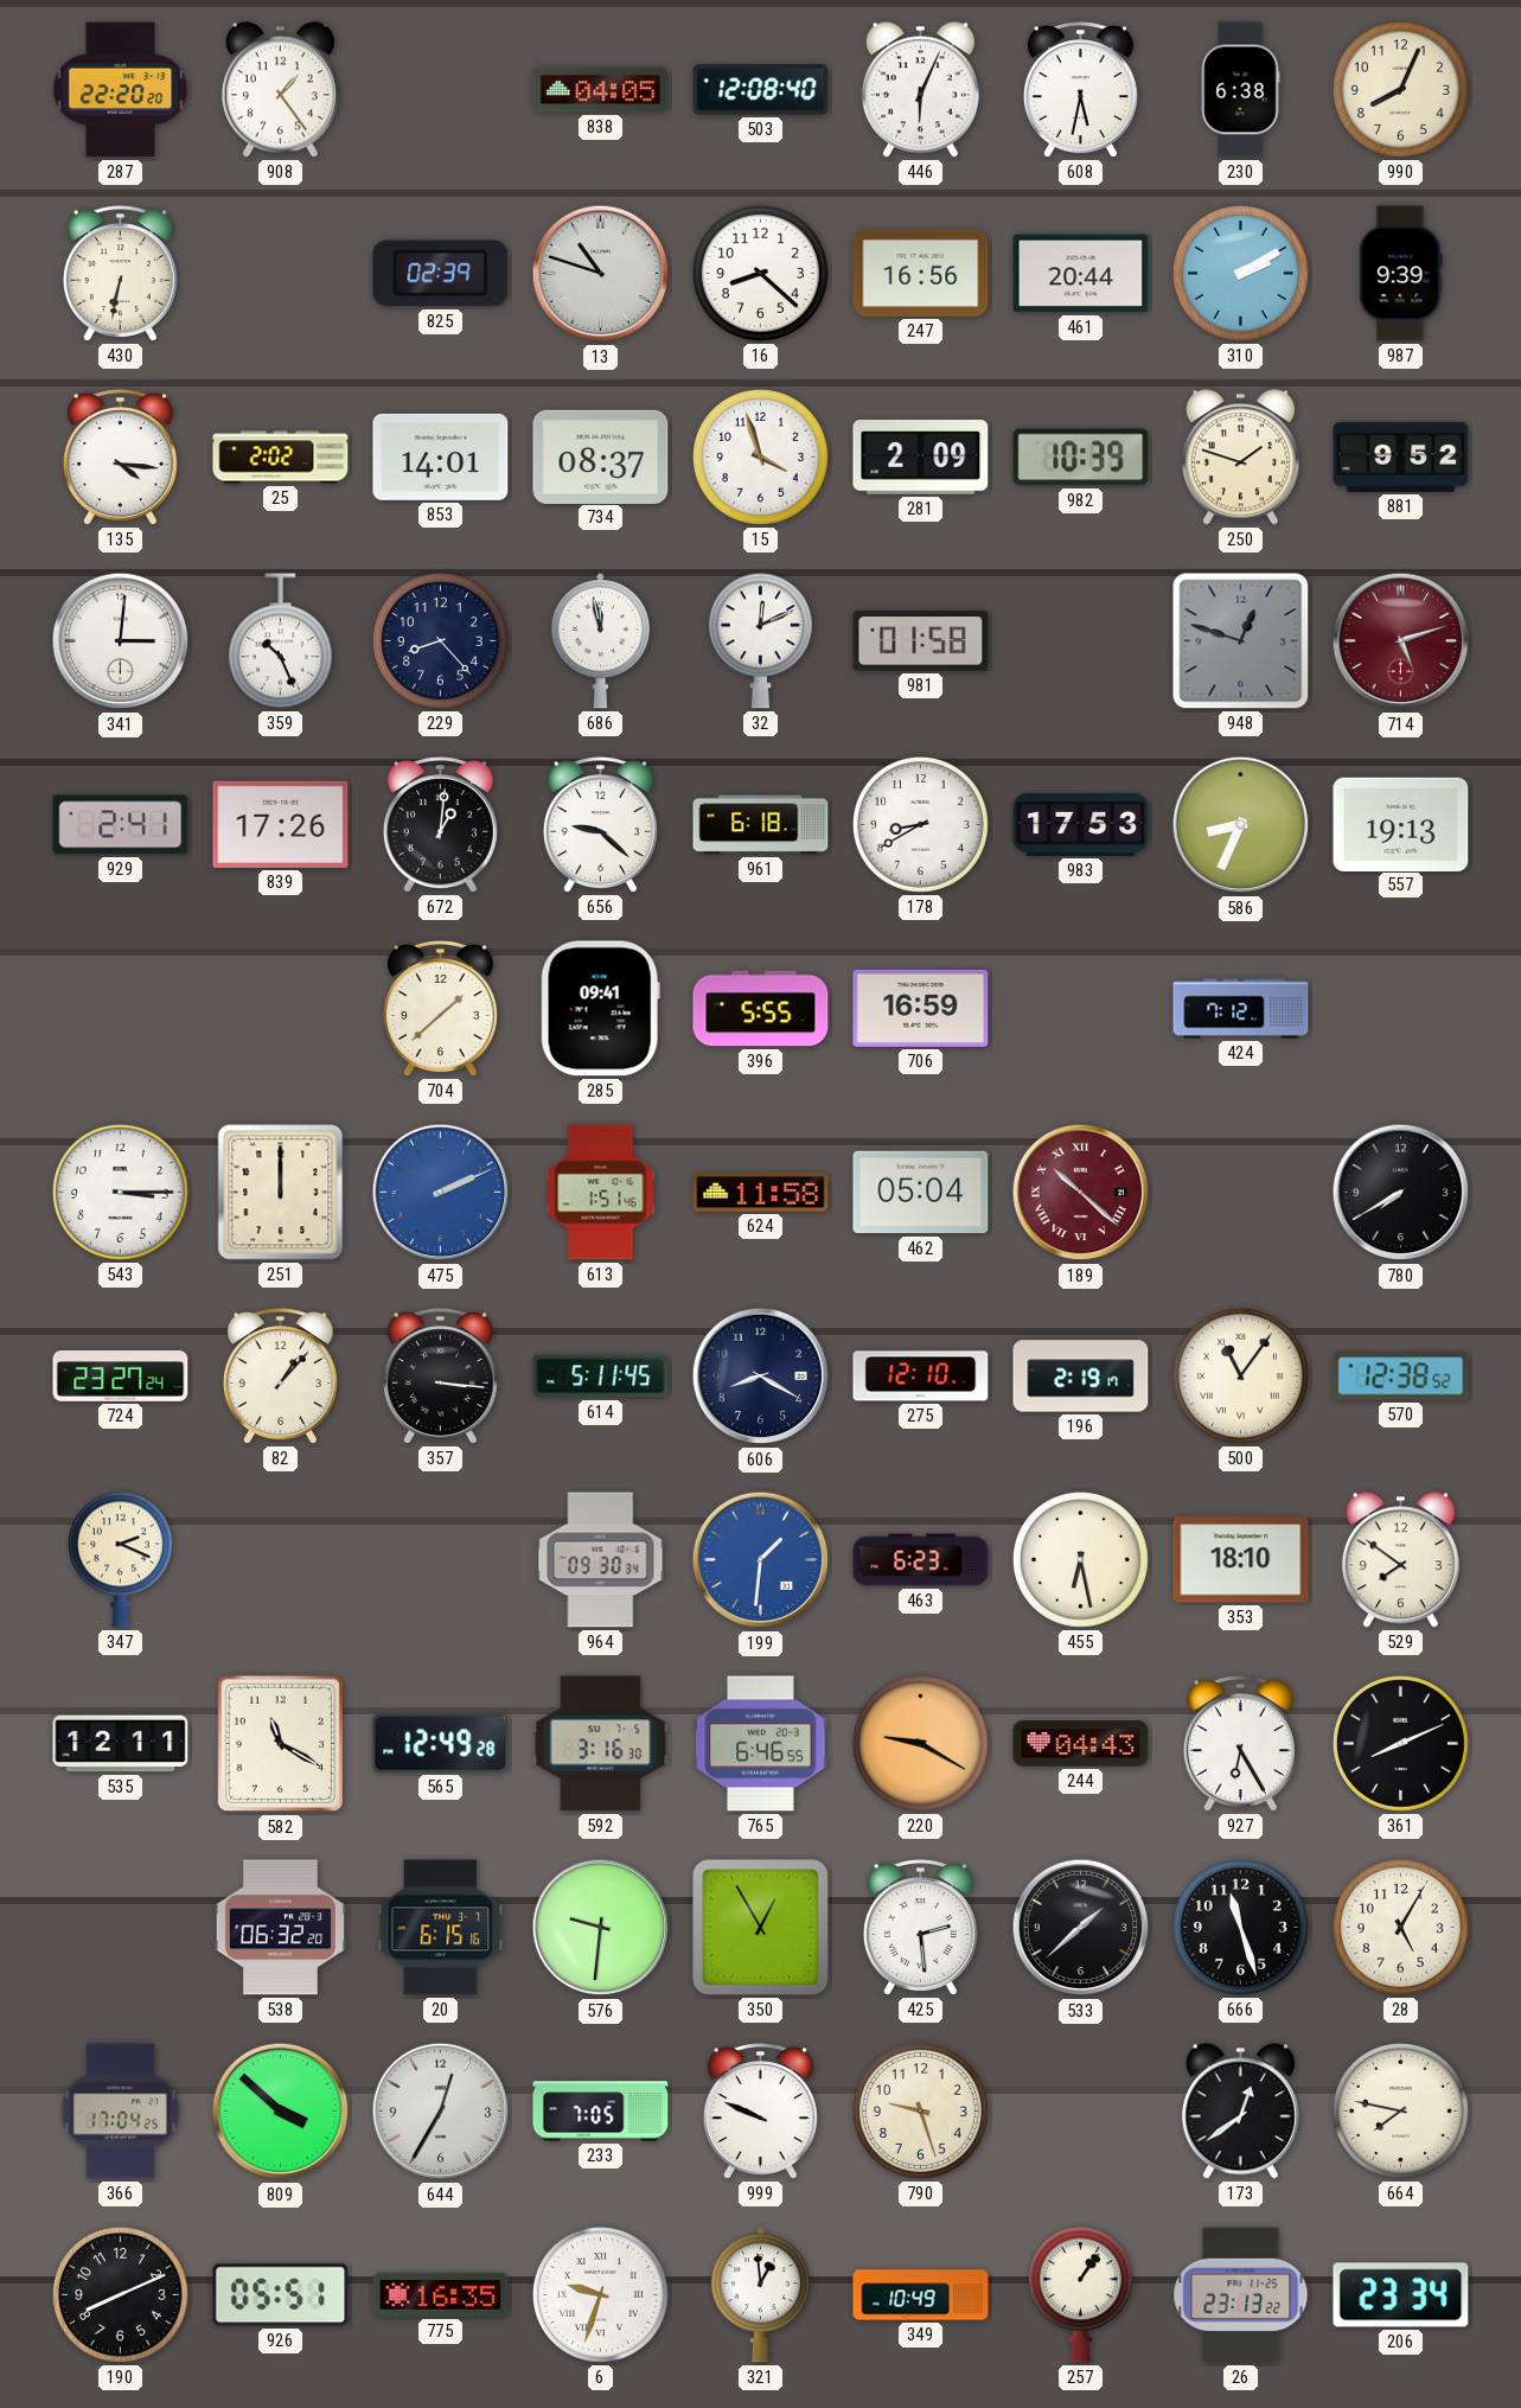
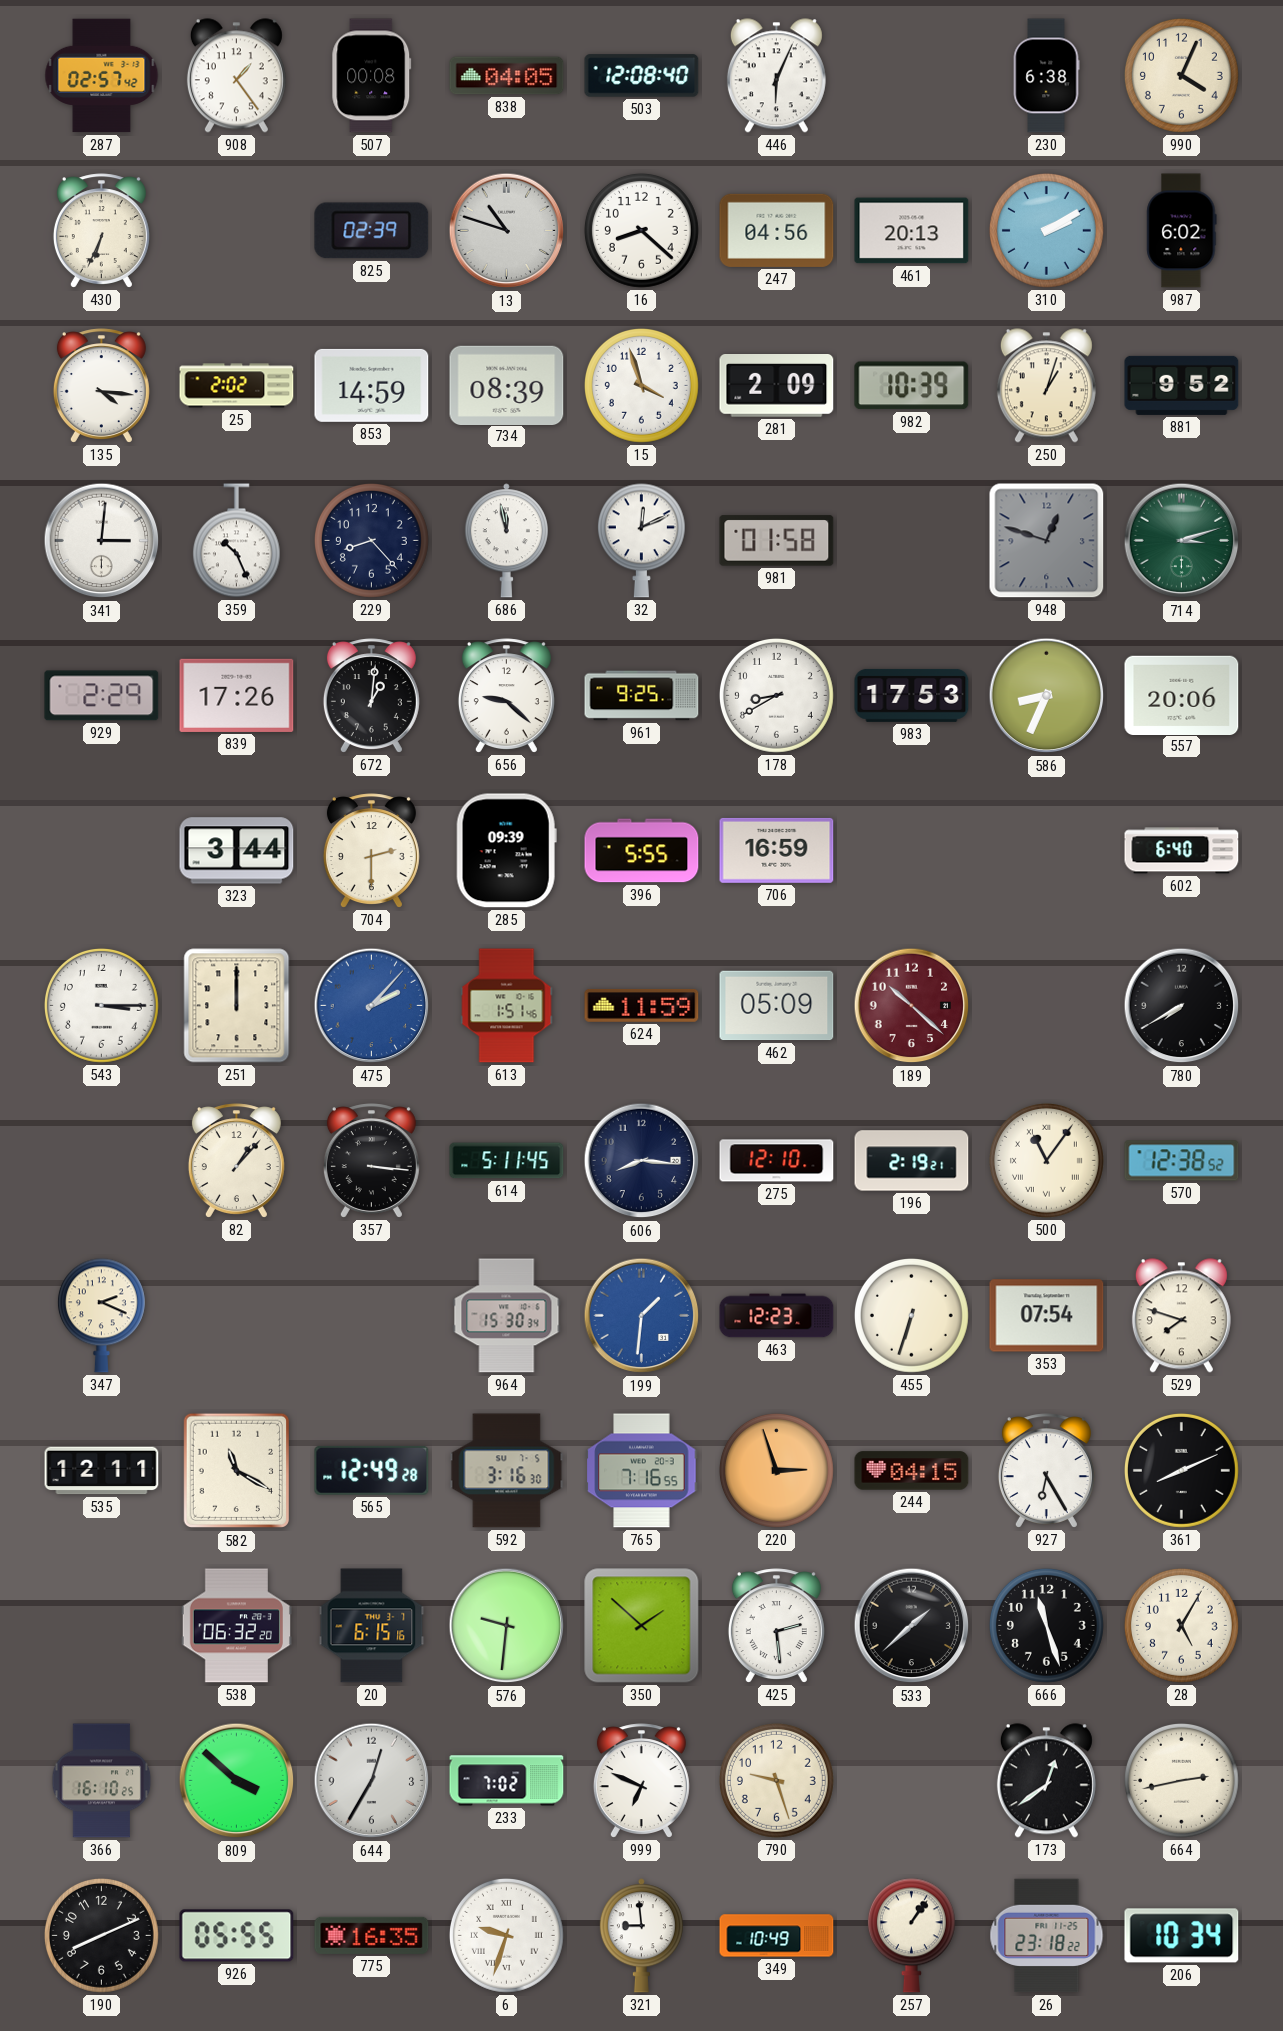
287: 22:20 -> 02:57
507: none -> 00:08
608: 5:32 -> none
990: 8:04 -> 4:04
430: 6:32 -> 6:34
247: 16:56 -> 04:56
461: 20:44 -> 20:13
987: 9:39 -> 6:02
853: 14:01 -> 14:59
734: 08:37 -> 08:39
250: 1:48 -> 1:03
714: 5:12 -> 3:12
714 dial: burgundy -> green
929: 2:41 -> 2:29
961: 6:18 -> 9:25
557: 19:13 -> 20:06
323: none -> 3:44
704: 1:38 -> 2:30
285: 09:41 -> 09:39
424: 7:12 -> none
602: none -> 6:40
475: 2:11 -> 2:07
624: 11:58 -> 11:59
462: 05:04 -> 05:09
189 numerals: Roman -> Arabic
724: 23:27 -> none
606: 8:20 -> 8:16
196: 2:19:17 -> 2:19:21
964: 09:30 -> 15:30
463: 6:23 -> 12:23
455: 6:28 -> 6:33
353: 18:10 -> 07:54
529: 7:51 -> 7:48
765: 6:46 -> 7:16
220: 9:20 -> 2:57
244: 04:43 -> 04:15
350: 12:55 -> 1:52
366: 17:04 -> 16:10
233: 7:05 -> 7:02
999: 9:49 -> 6:49
664: 7:47 -> 2:43
926: 05:51 -> 05:55
321: 12:59 -> 8:59
26: 23:13 -> 23:18
206: 23:34 -> 10:34
